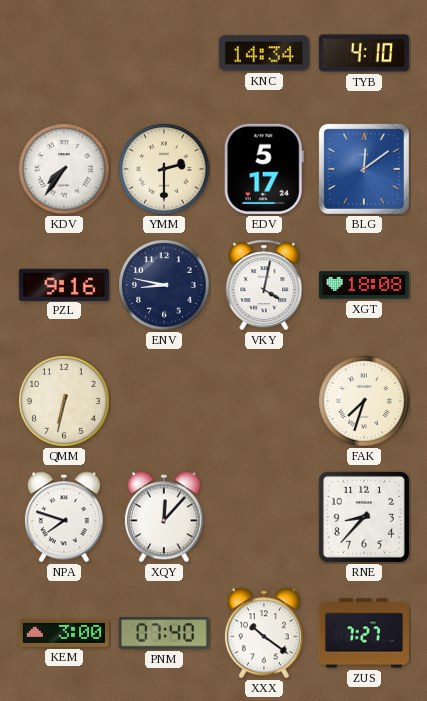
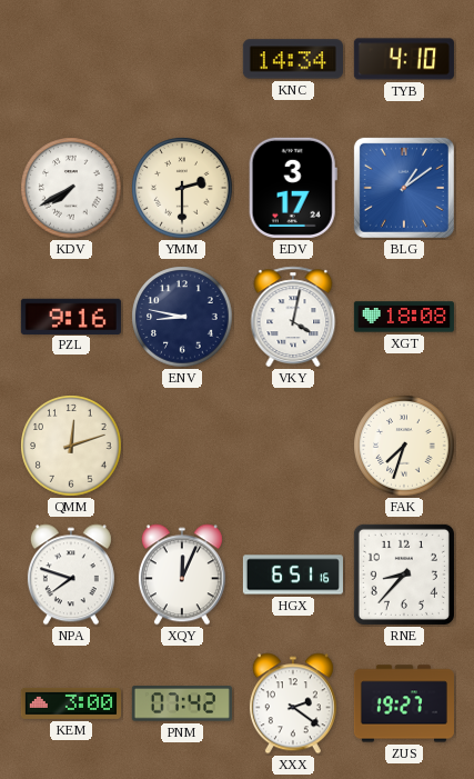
KDV: 7:36 -> 7:40
EDV: 5:17 -> 3:17
BLG: 12:09 -> 1:09
QMM: 6:32 -> 12:12
XQY: 12:07 -> 12:04
HGX: none -> 6:51
PNM: 07:40 -> 07:42
XXX: 10:21 -> 2:21
ZUS: 7:27 -> 19:27
